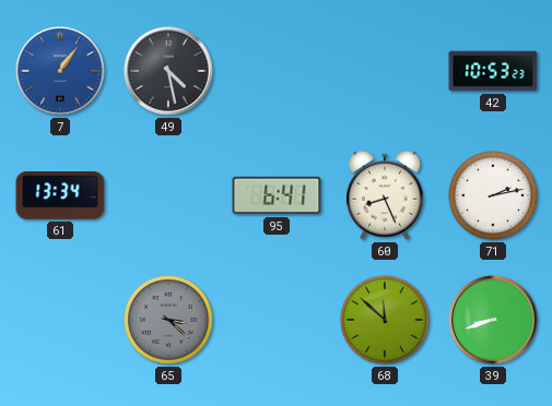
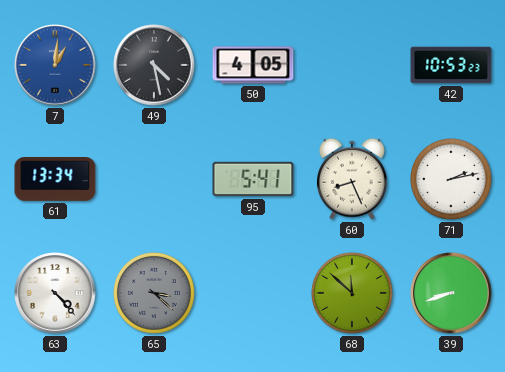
7: 1:06 -> 1:01
50: none -> 4:05
95: 6:41 -> 5:41
63: none -> 4:23
